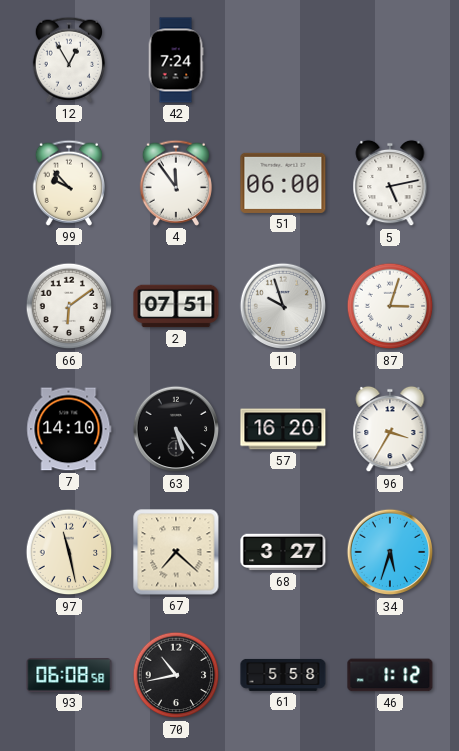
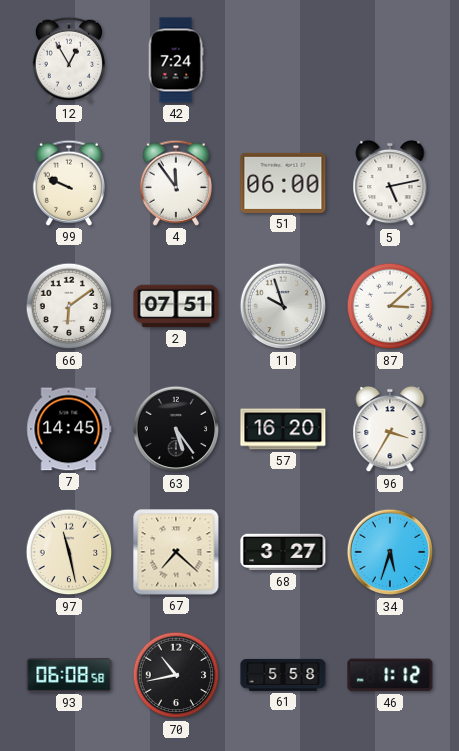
99: 9:53 -> 9:49
87: 3:03 -> 3:08
7: 14:10 -> 14:45
